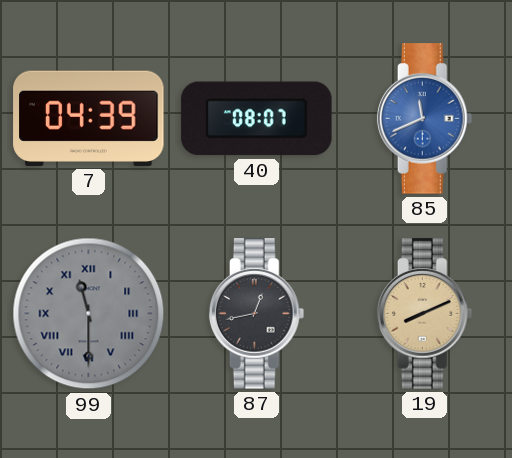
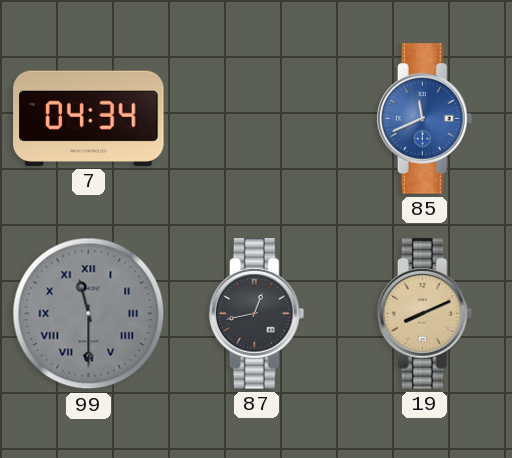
7: 04:39 -> 04:34
40: 08:07 -> none
